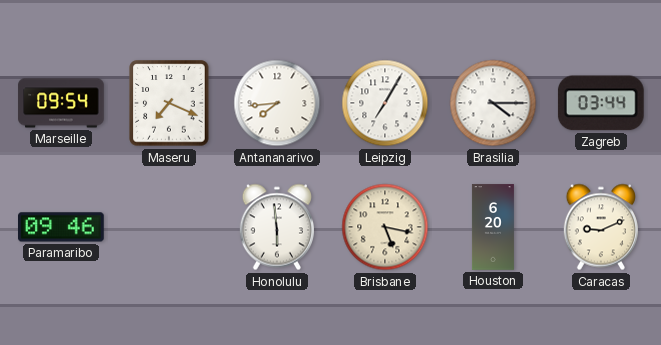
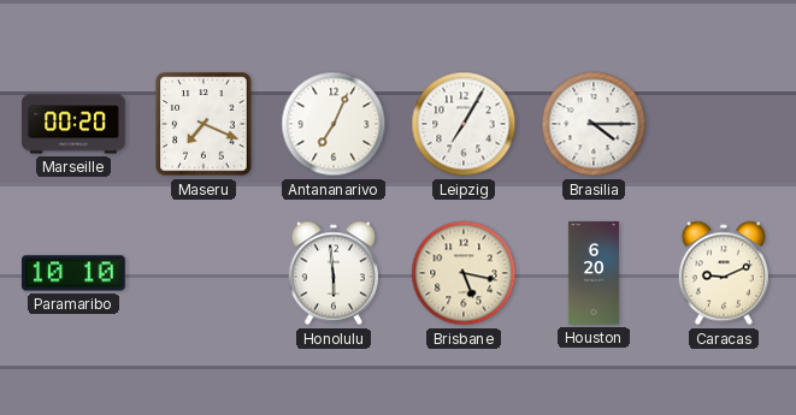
Marseille: 09:54 -> 00:20
Antananarivo: 7:44 -> 7:04
Zagreb: 03:44 -> none
Paramaribo: 09:46 -> 10:10
